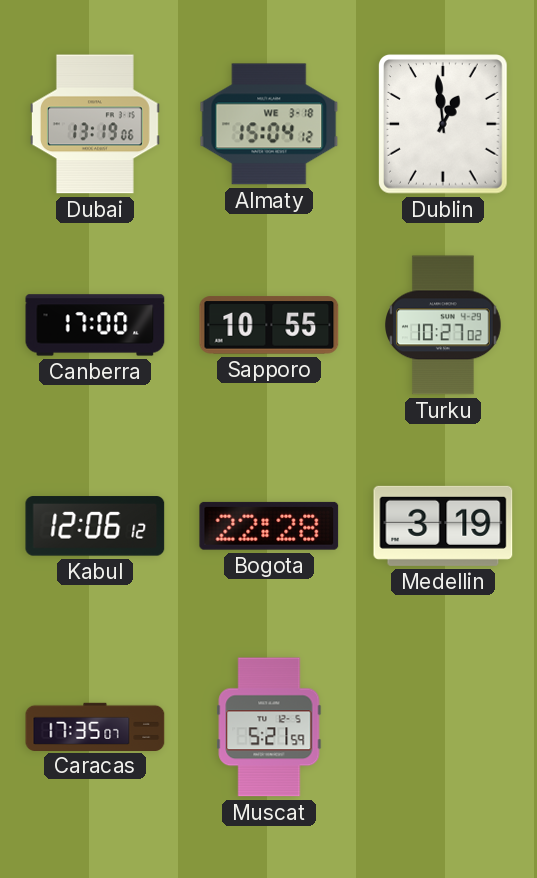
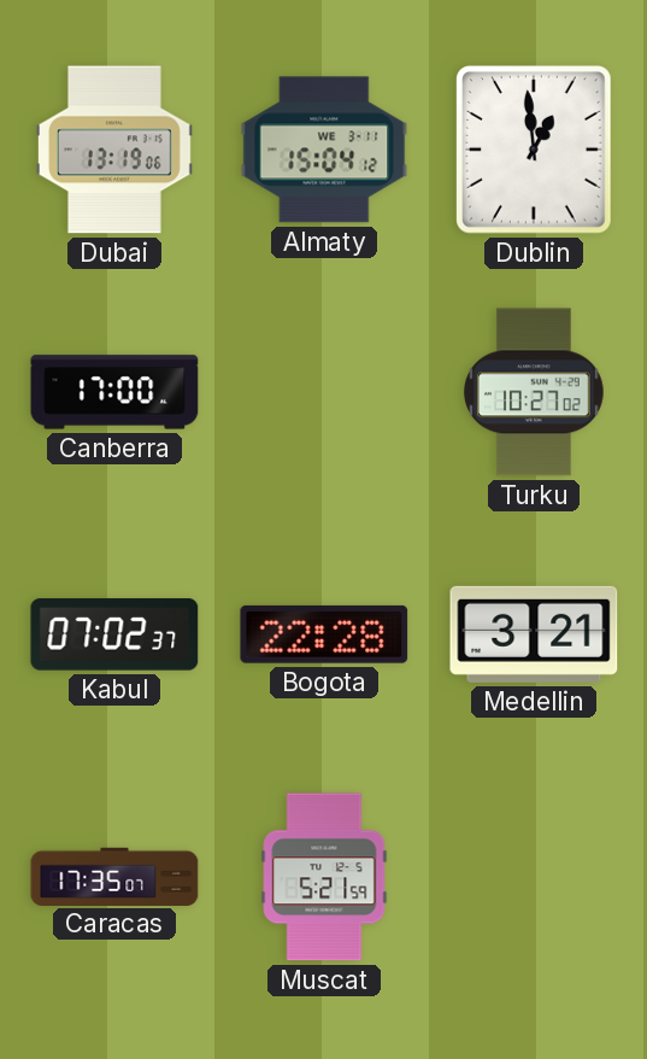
Almaty date: WE 3-18 -> WE 3-11
Sapporo: 10:55 -> none
Kabul: 12:06 -> 07:02
Medellin: 3:19 -> 3:21
